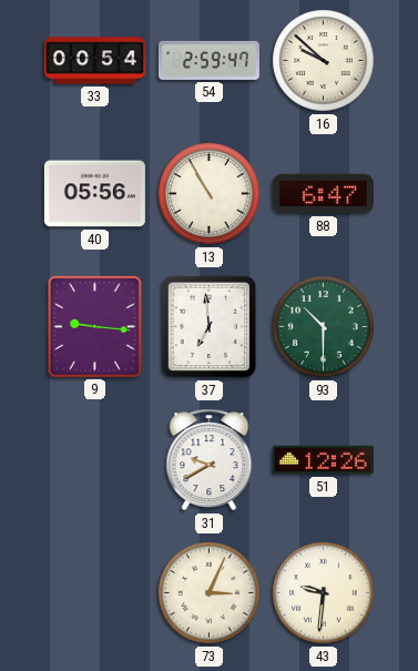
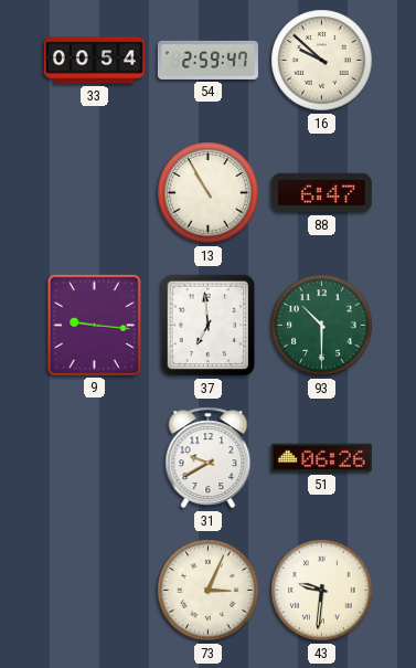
40: 05:56 -> none
51: 12:26 -> 06:26
